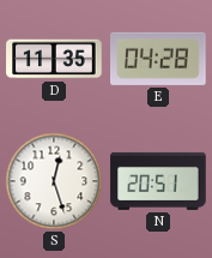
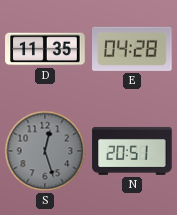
S dial: white -> grey
